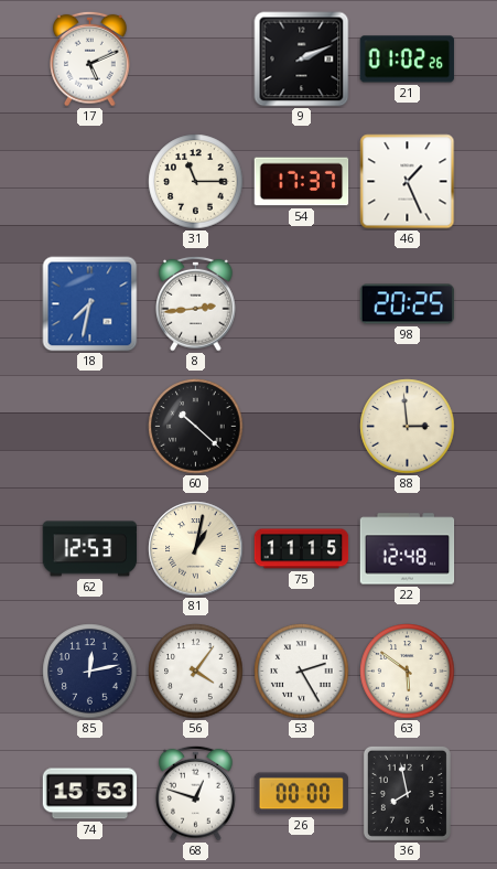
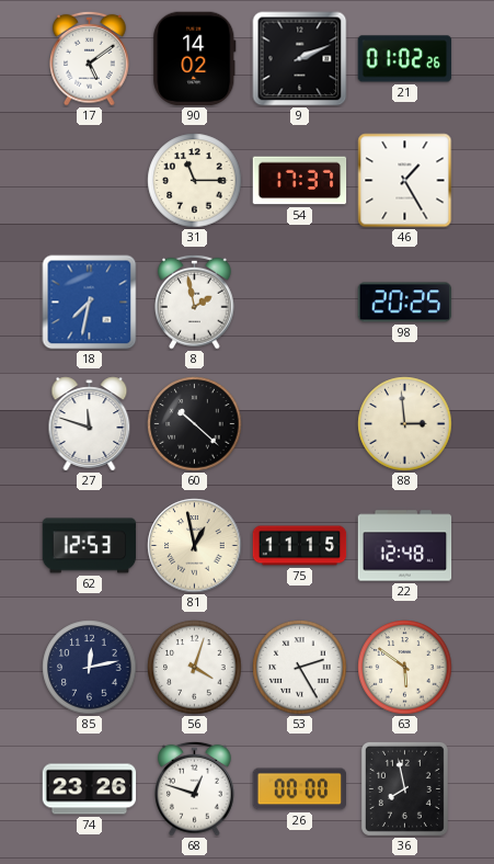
17: 5:11 -> 5:09
90: none -> 14:02
46: 1:26 -> 1:25
8: 2:44 -> 1:58
27: none -> 11:48
81: 1:02 -> 12:58
56: 4:06 -> 4:03
74: 15:53 -> 23:26
